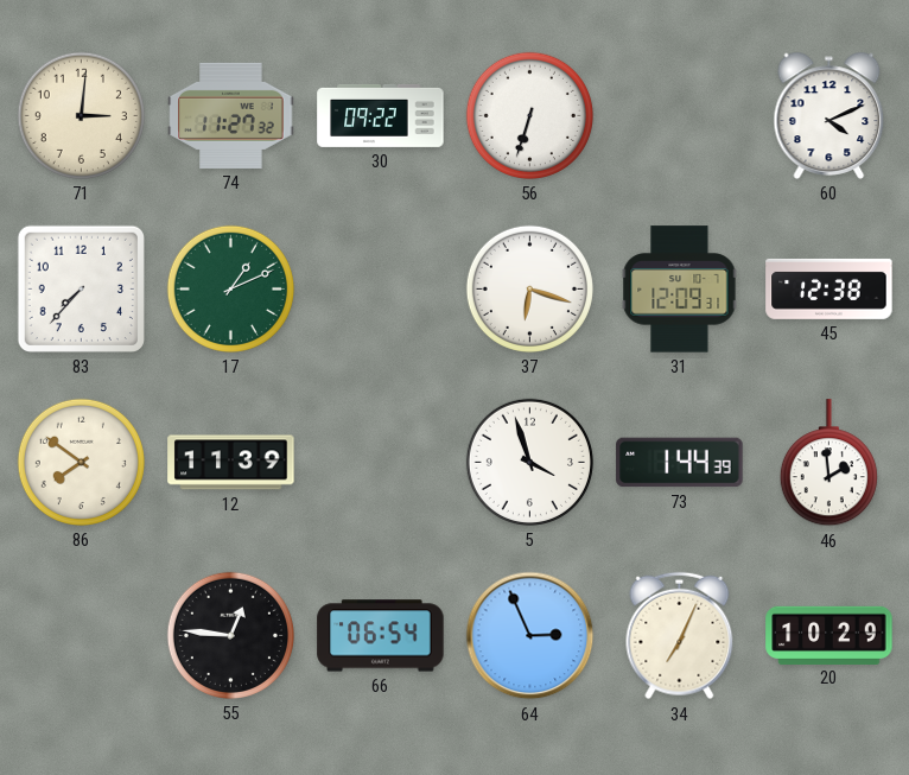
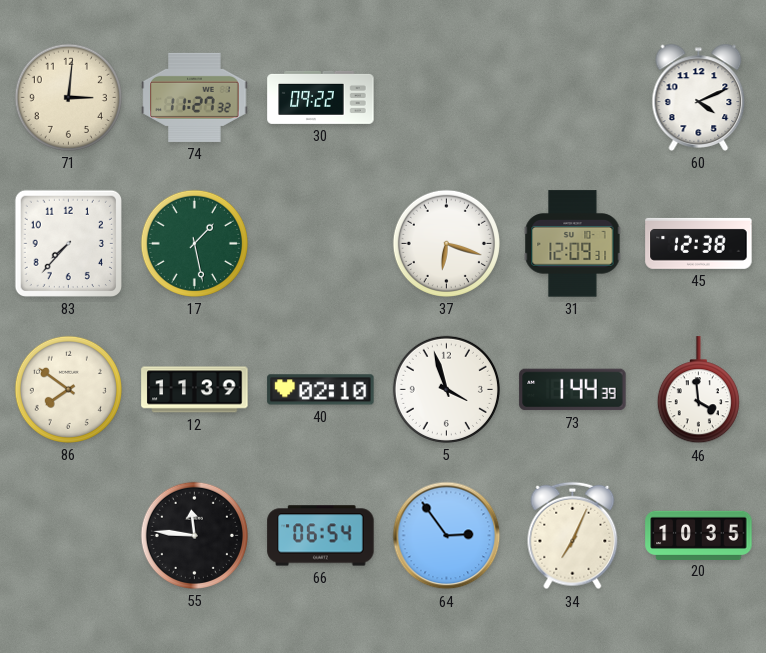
56: 6:33 -> none
17: 1:11 -> 1:28
40: none -> 02:10
46: 1:59 -> 3:59
55: 12:46 -> 11:46
64: 2:56 -> 2:54
20: 10:29 -> 10:35
